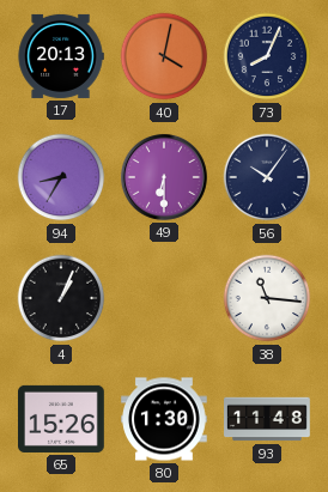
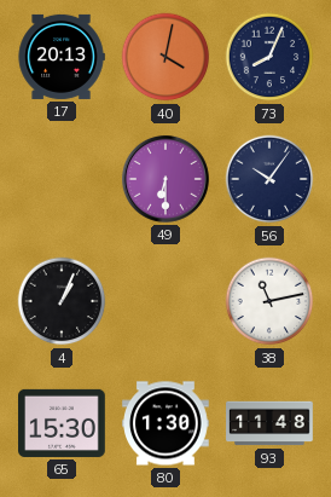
94: 8:35 -> none
38: 11:16 -> 11:13
65: 15:26 -> 15:30
